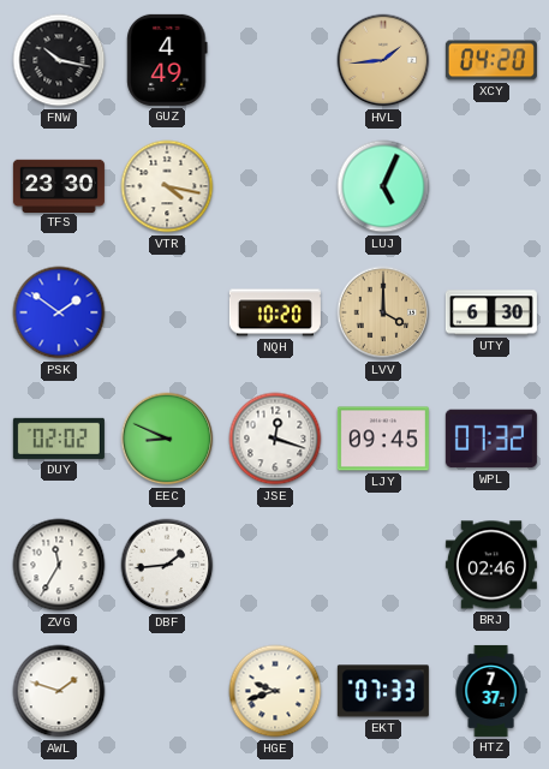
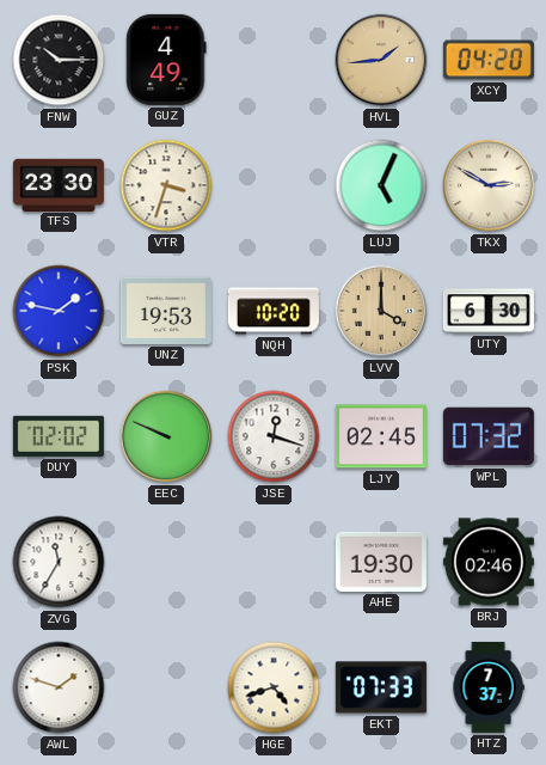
FNW: 10:17 -> 10:15
VTR: 4:17 -> 3:33
TKX: none -> 2:50
PSK: 1:51 -> 1:47
UNZ: none -> 19:53
EEC: 8:49 -> 9:49
LJY: 09:45 -> 02:45
DBF: 1:44 -> none
AHE: none -> 19:30
HGE: 9:42 -> 4:42
